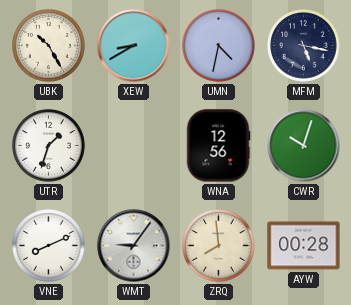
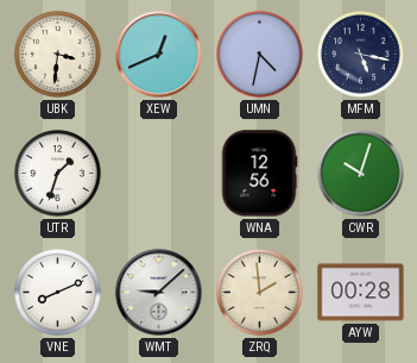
UBK: 10:25 -> 3:31
XEW: 8:40 -> 12:41
WMT: 9:06 -> 9:08
ZRQ: 7:59 -> 1:59
